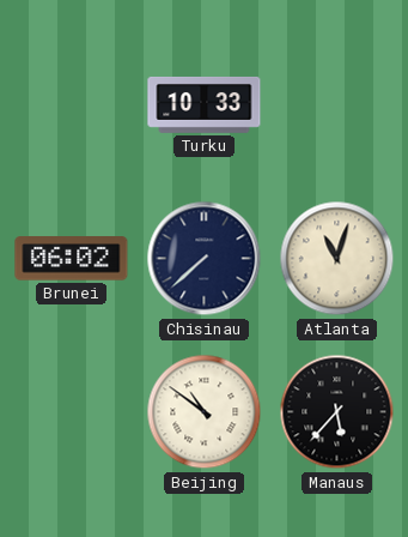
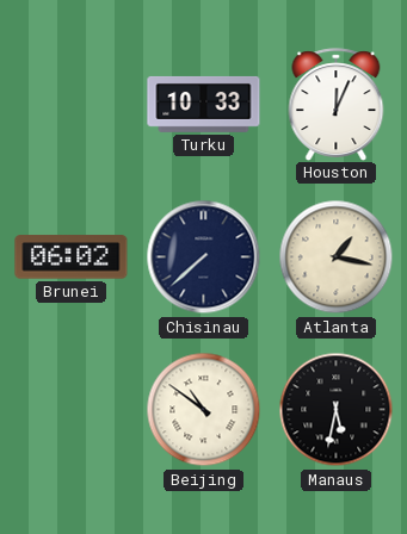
Houston: none -> 12:04
Atlanta: 11:03 -> 1:17
Manaus: 5:37 -> 5:32
